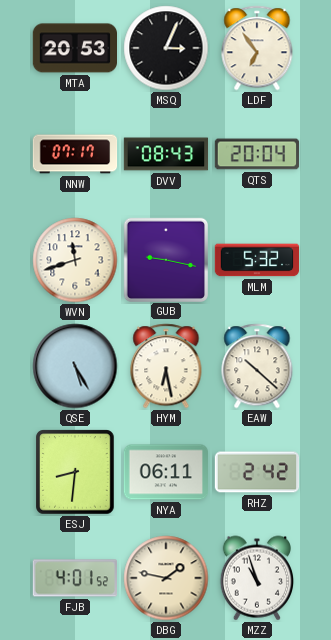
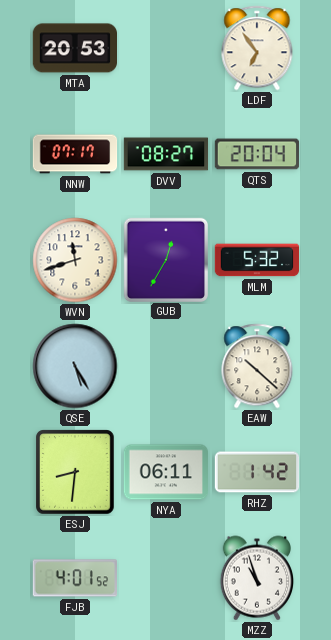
MSQ: 3:04 -> none
DVV: 08:43 -> 08:27
GUB: 9:17 -> 12:35
HYM: 6:28 -> none
RHZ: 2:42 -> 1:42
DBG: 1:47 -> none
